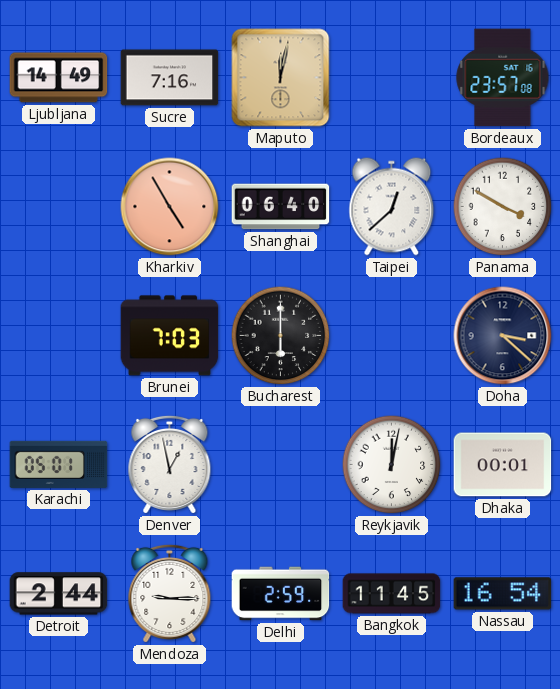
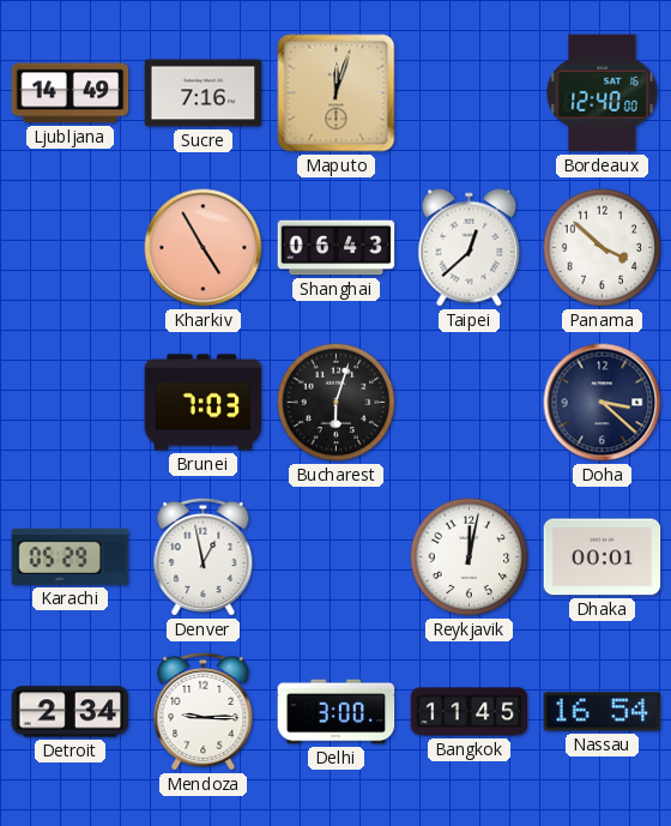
Maputo: 12:02 -> 12:03
Bordeaux: 23:57 -> 12:40
Shanghai: 06:40 -> 06:43
Panama: 3:50 -> 3:52
Bucharest: 6:00 -> 6:03
Karachi: 05:01 -> 05:29
Detroit: 2:44 -> 2:34
Delhi: 2:59 -> 3:00
